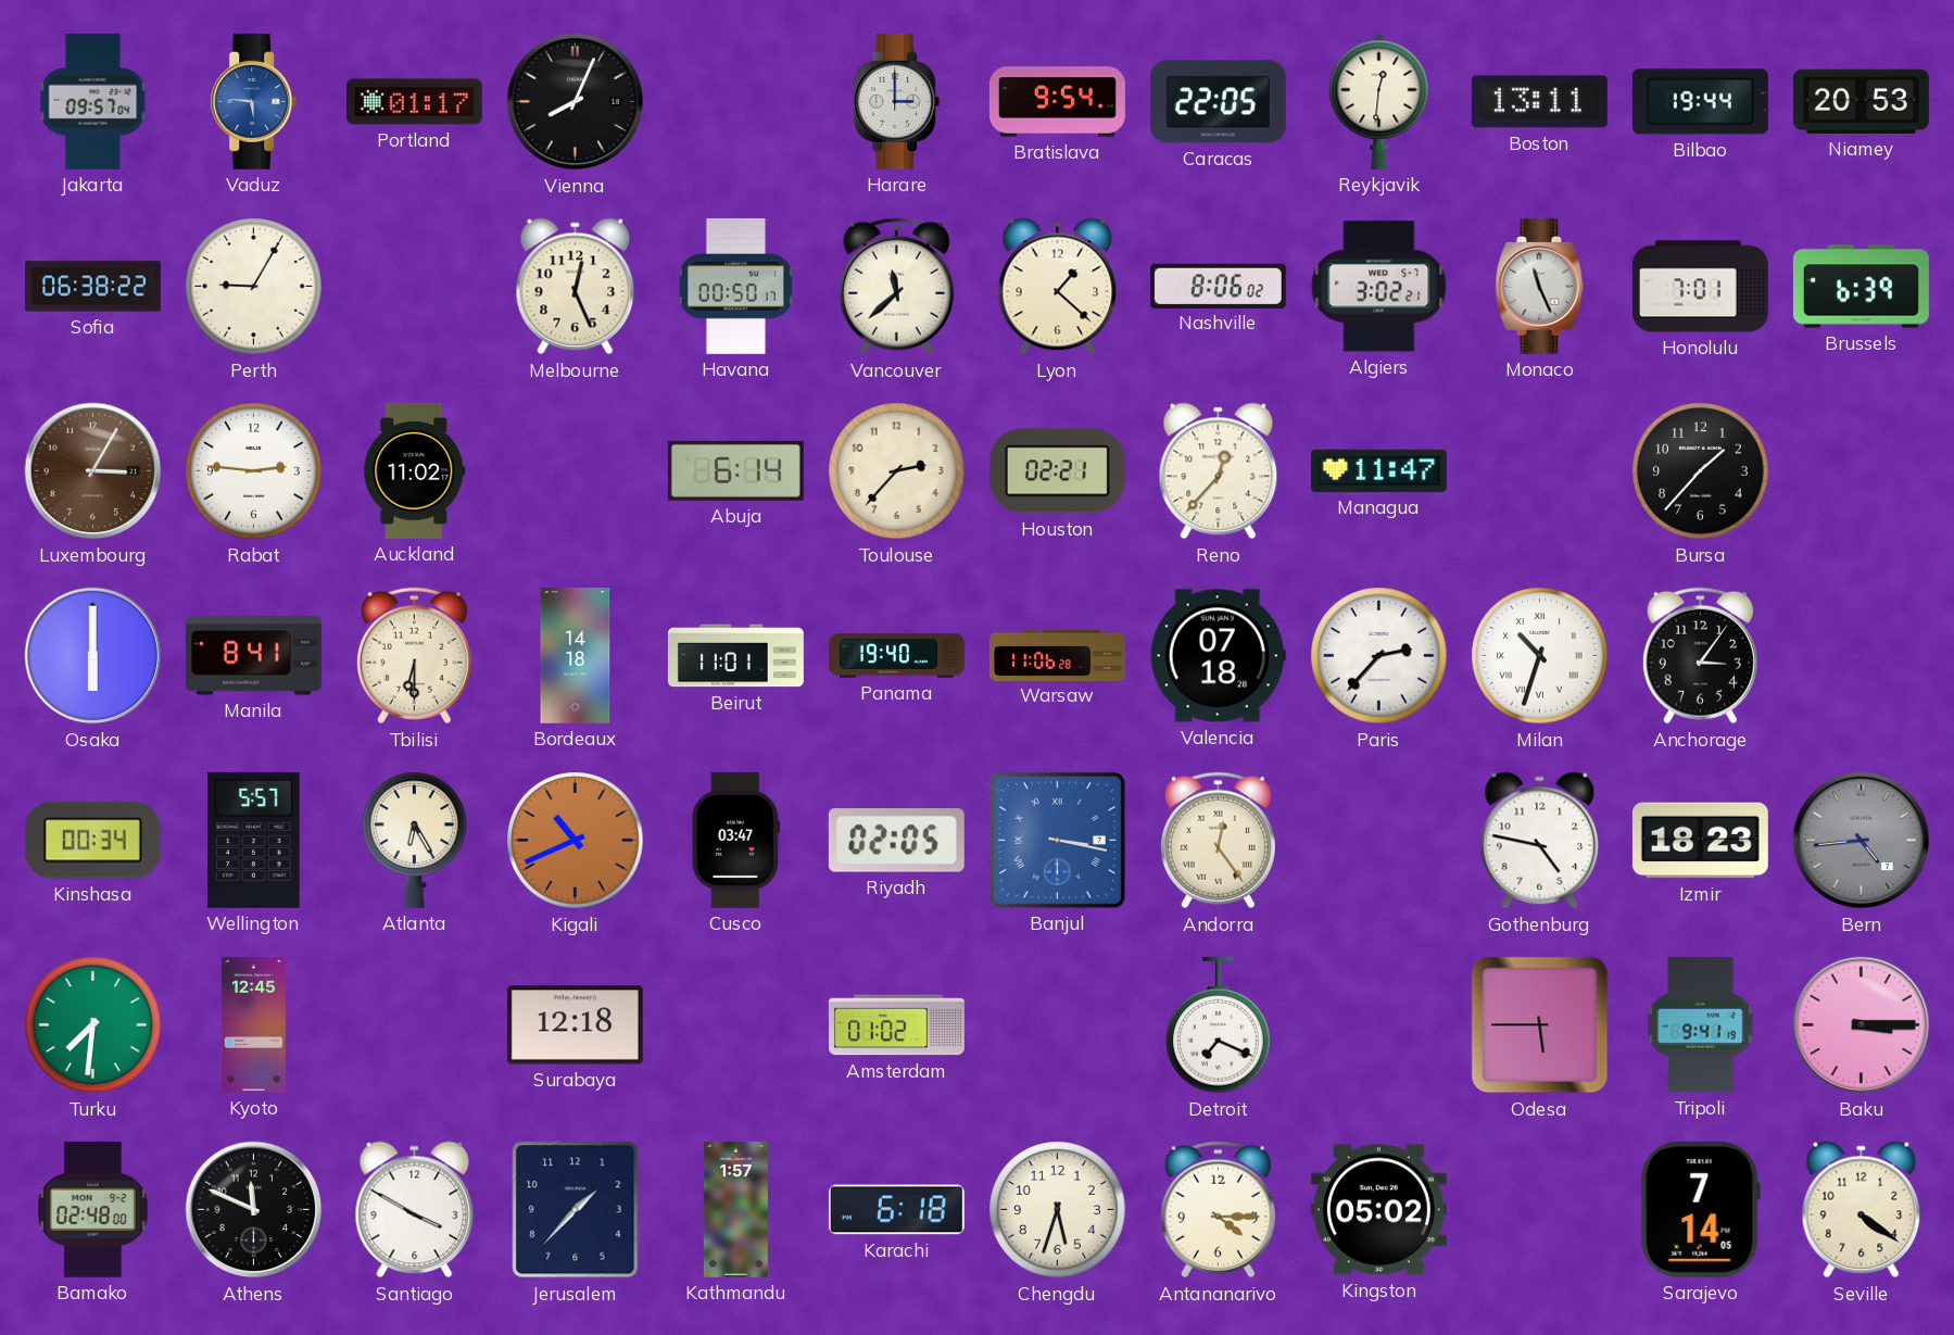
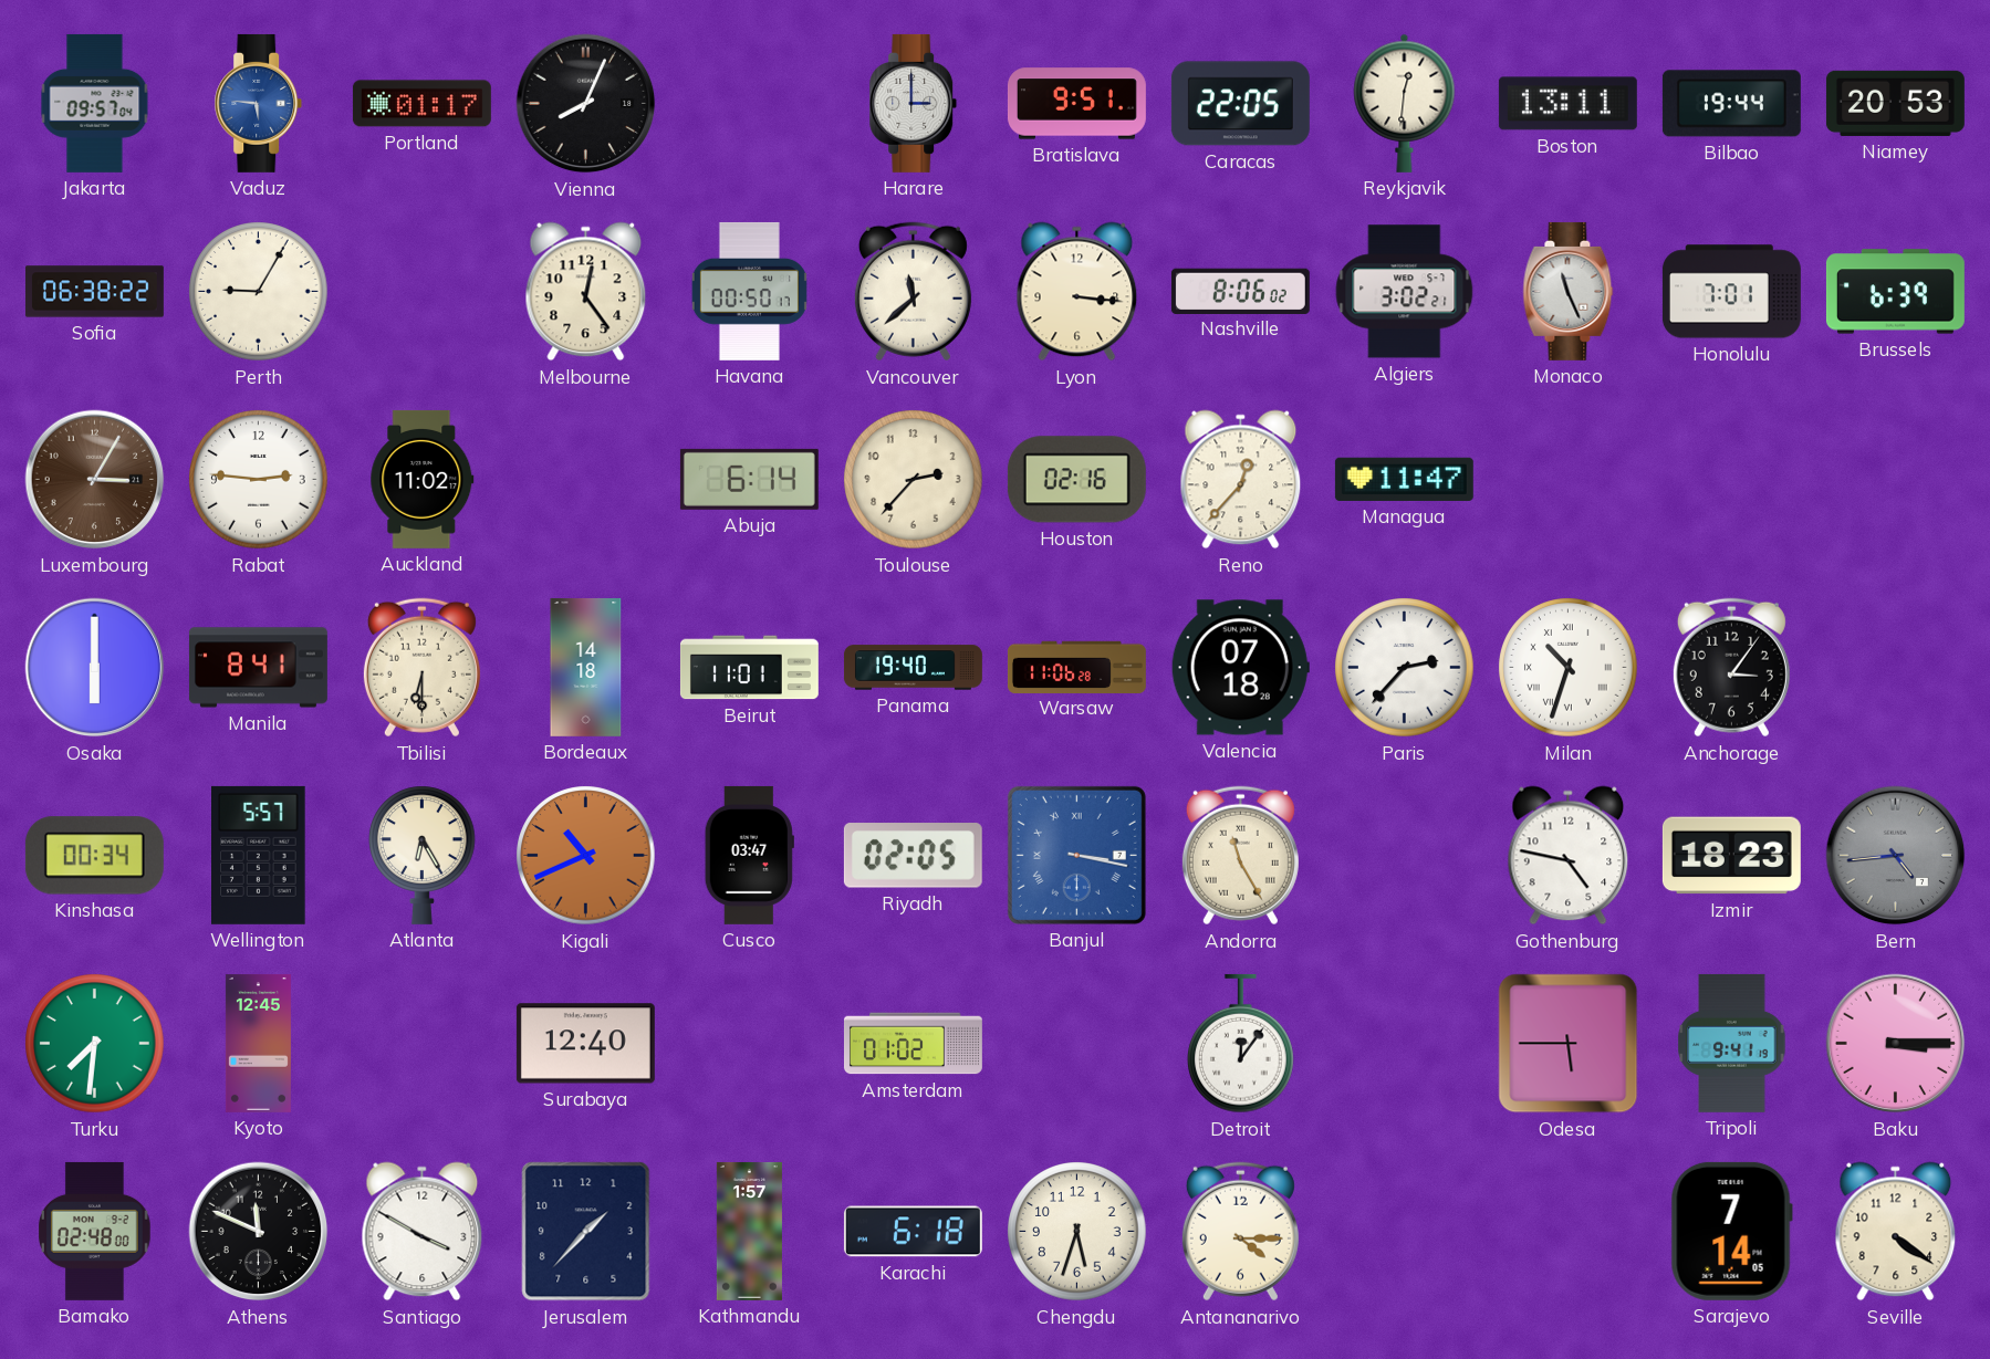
Bratislava: 9:54 -> 9:51
Melbourne: 12:26 -> 12:24
Lyon: 1:22 -> 3:16
Houston: 02:21 -> 02:16
Bursa: 1:37 -> none
Andorra: 12:24 -> 11:25
Surabaya: 12:18 -> 12:40
Detroit: 7:19 -> 12:06
Kingston: 05:02 -> none
